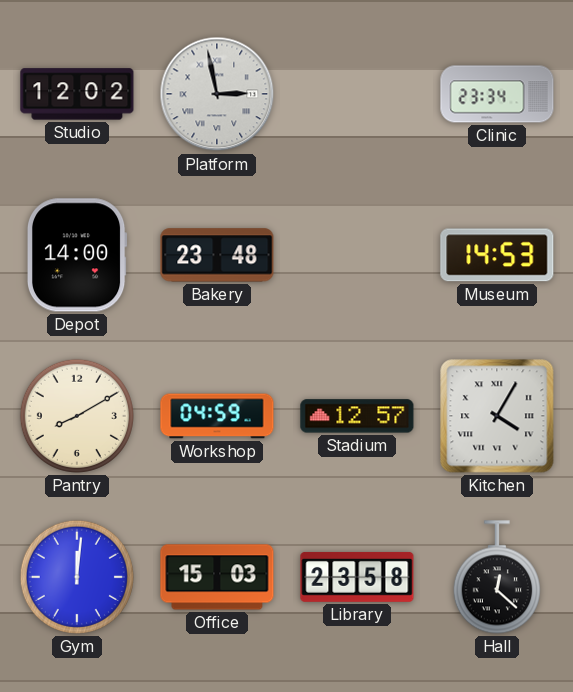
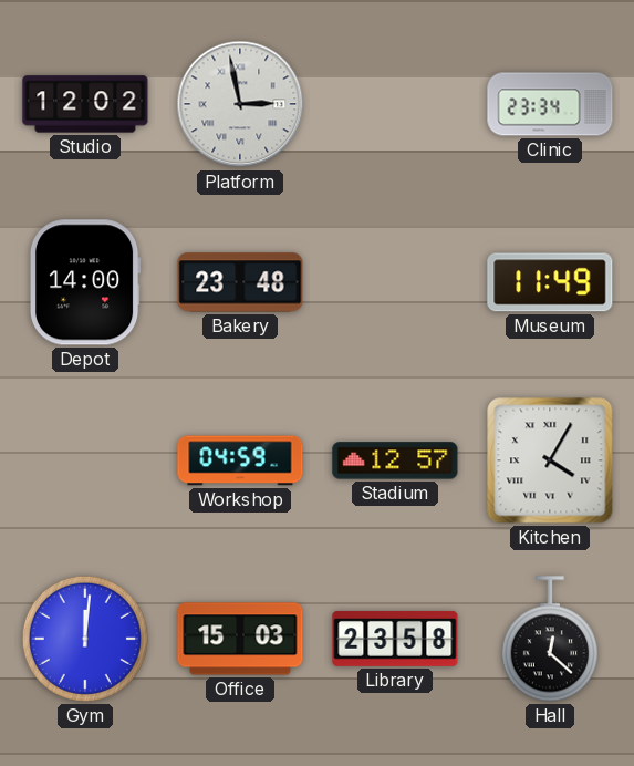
Museum: 14:53 -> 11:49
Pantry: 8:10 -> none
